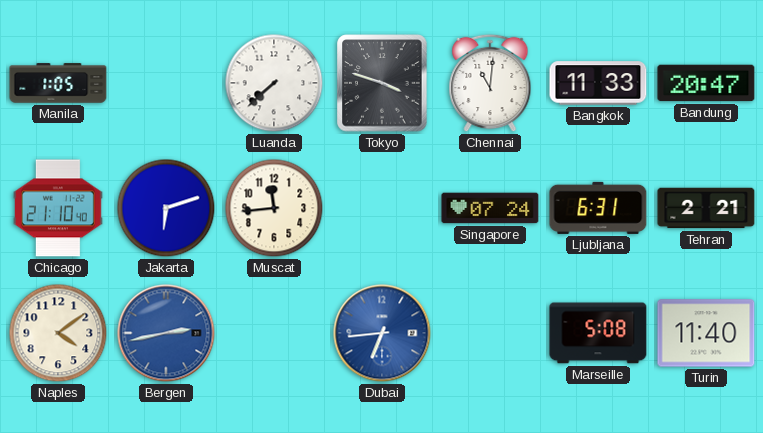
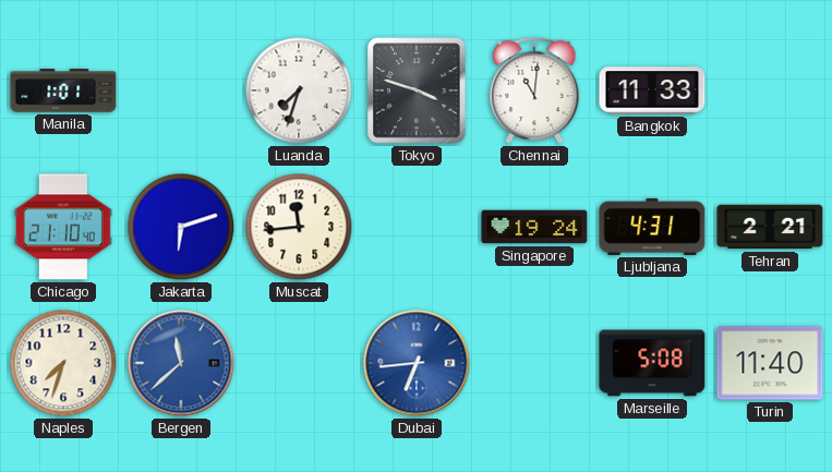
Manila: 1:05 -> 1:01
Luanda: 7:38 -> 7:33
Bandung: 20:47 -> none
Singapore: 07:24 -> 19:24
Ljubljana: 6:31 -> 4:31
Naples: 4:09 -> 7:33
Bergen: 2:43 -> 11:38
